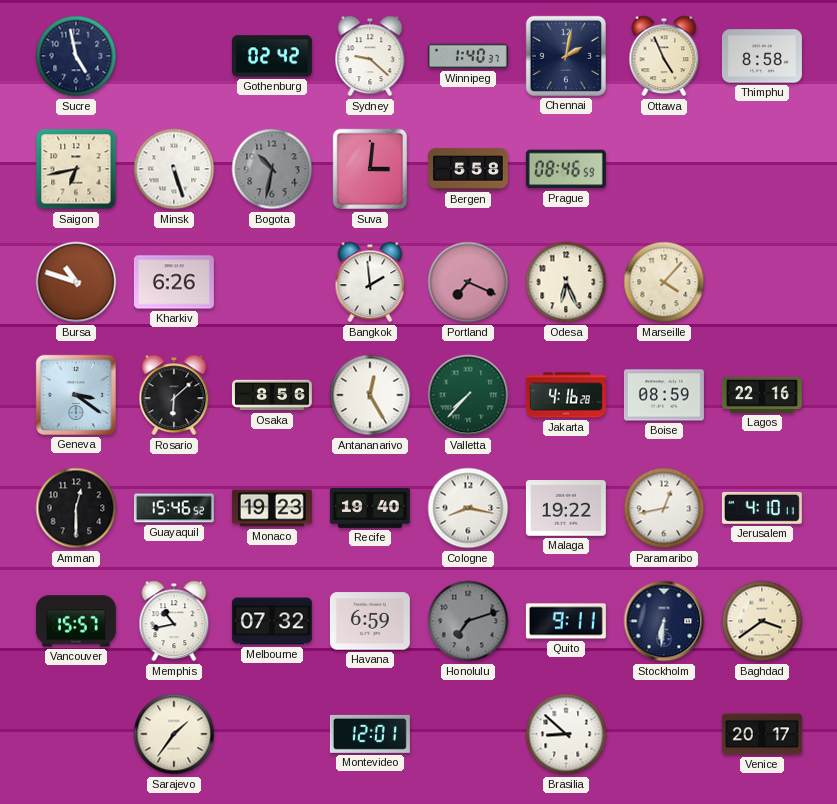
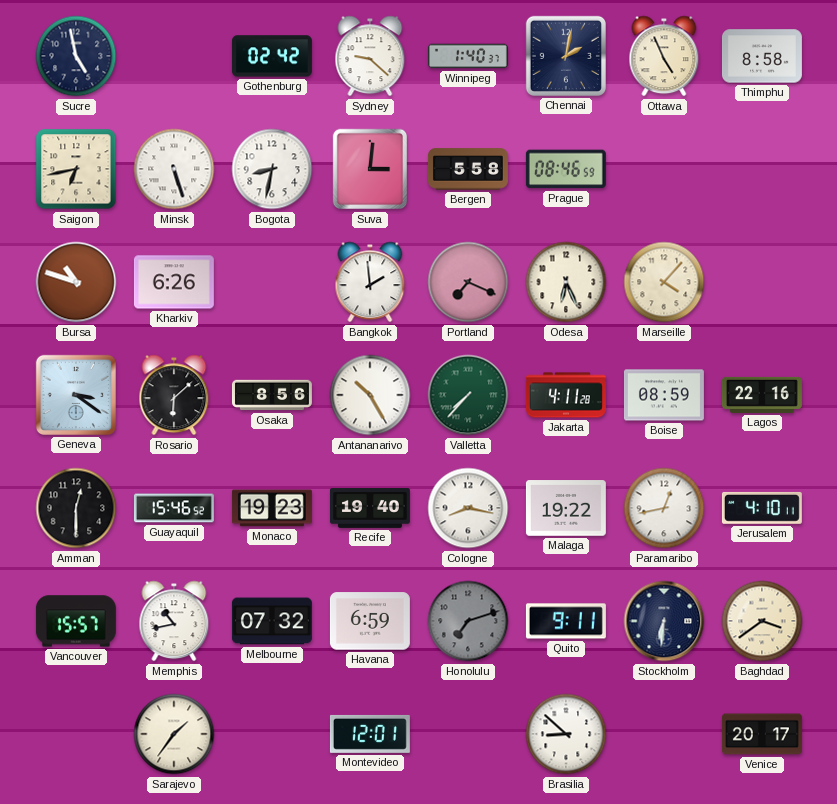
Bogota: 10:32 -> 8:32
Bogota dial: grey -> white
Antananarivo: 12:25 -> 10:25
Jakarta: 4:16 -> 4:11
